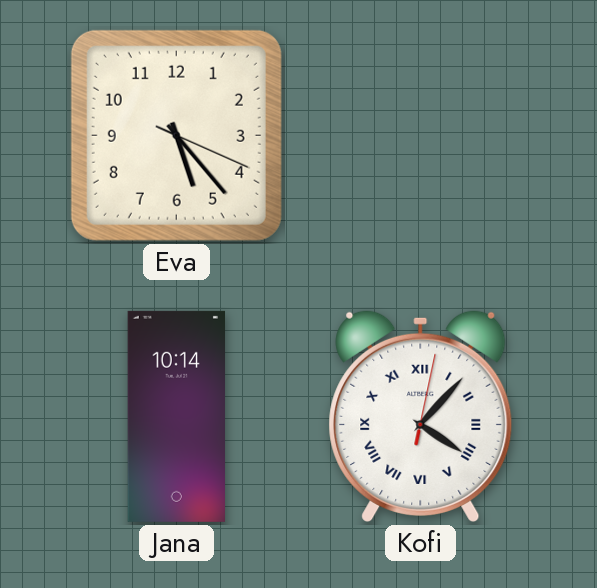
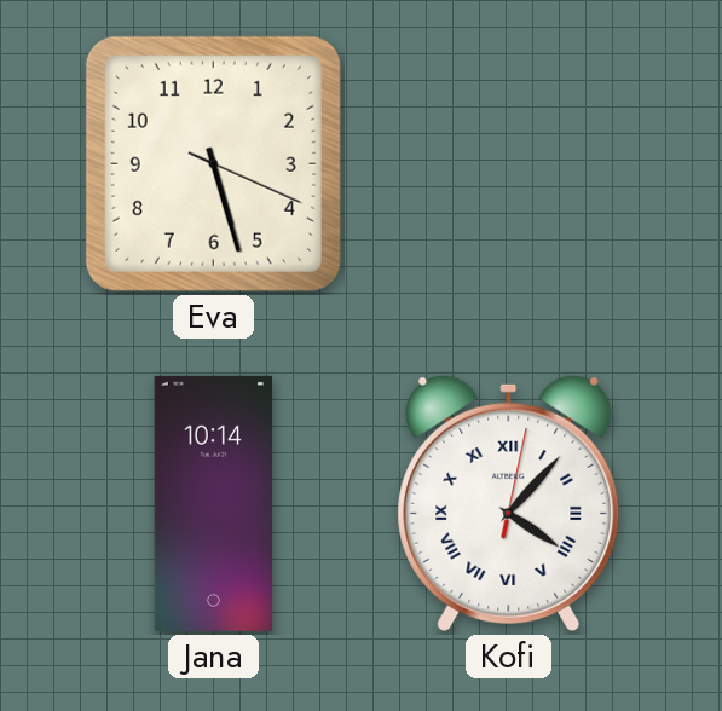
Eva: 5:23 -> 5:27
